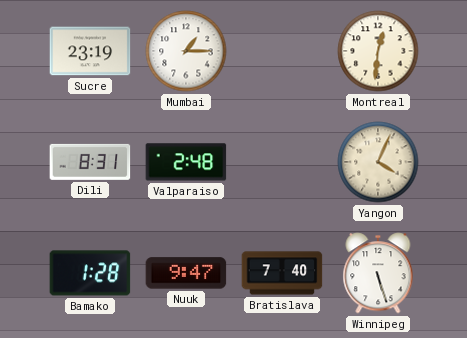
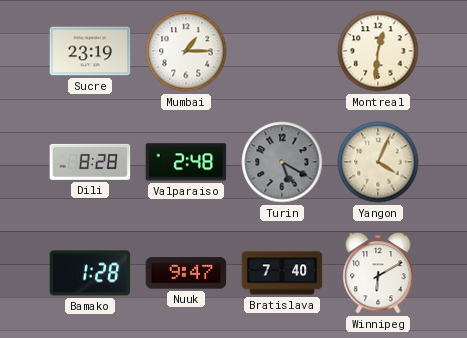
Dili: 8:31 -> 8:28
Turin: none -> 5:20
Winnipeg: 5:27 -> 6:10
